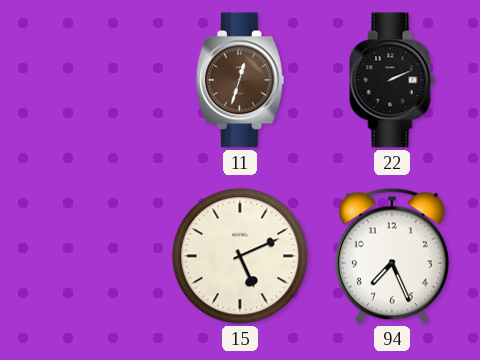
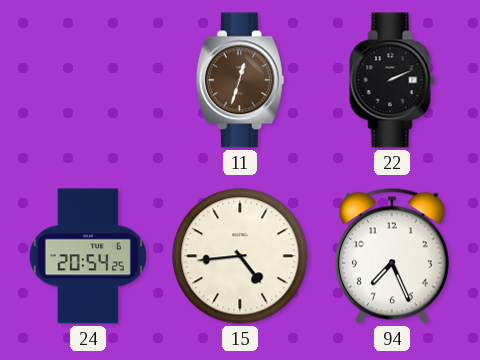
24: none -> 20:54
15: 5:11 -> 4:44
